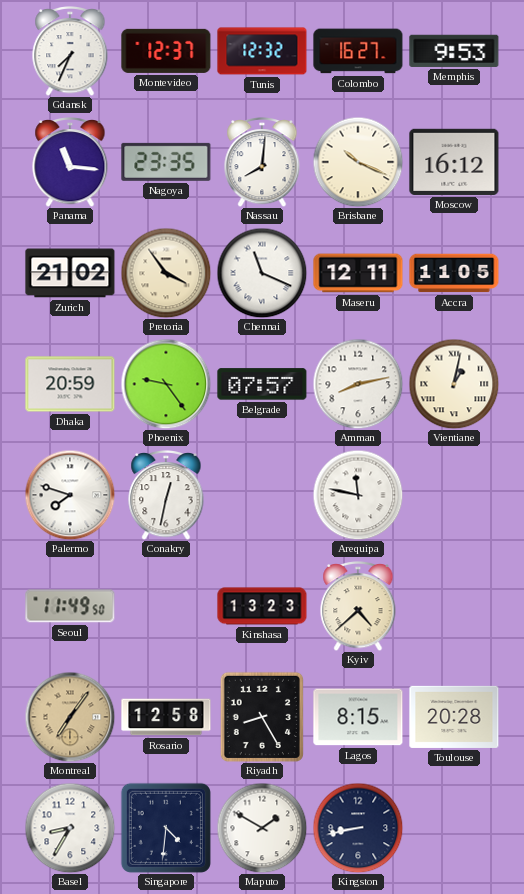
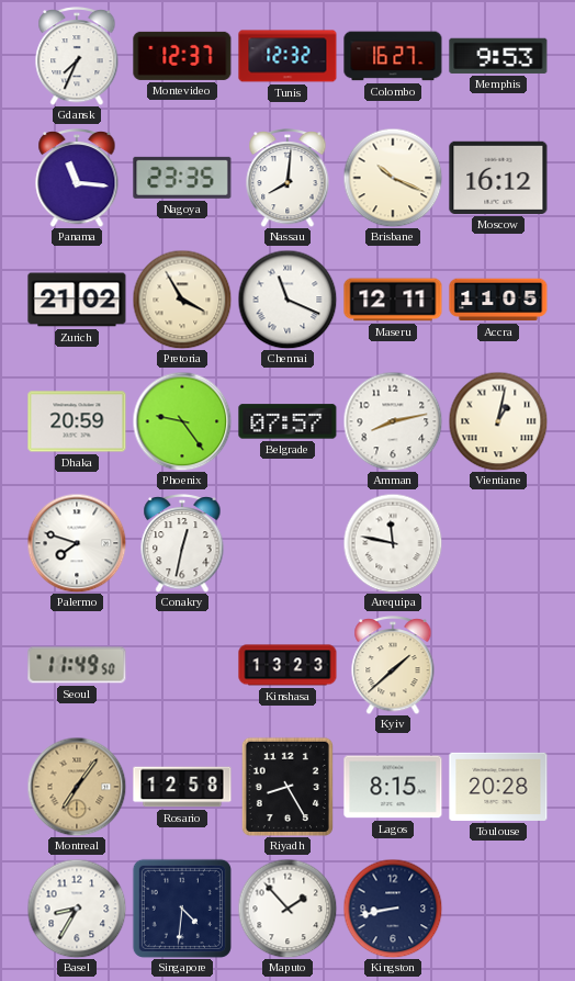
Pretoria: 3:54 -> 3:55
Kyiv: 4:38 -> 1:38
Maputo: 1:50 -> 1:53
